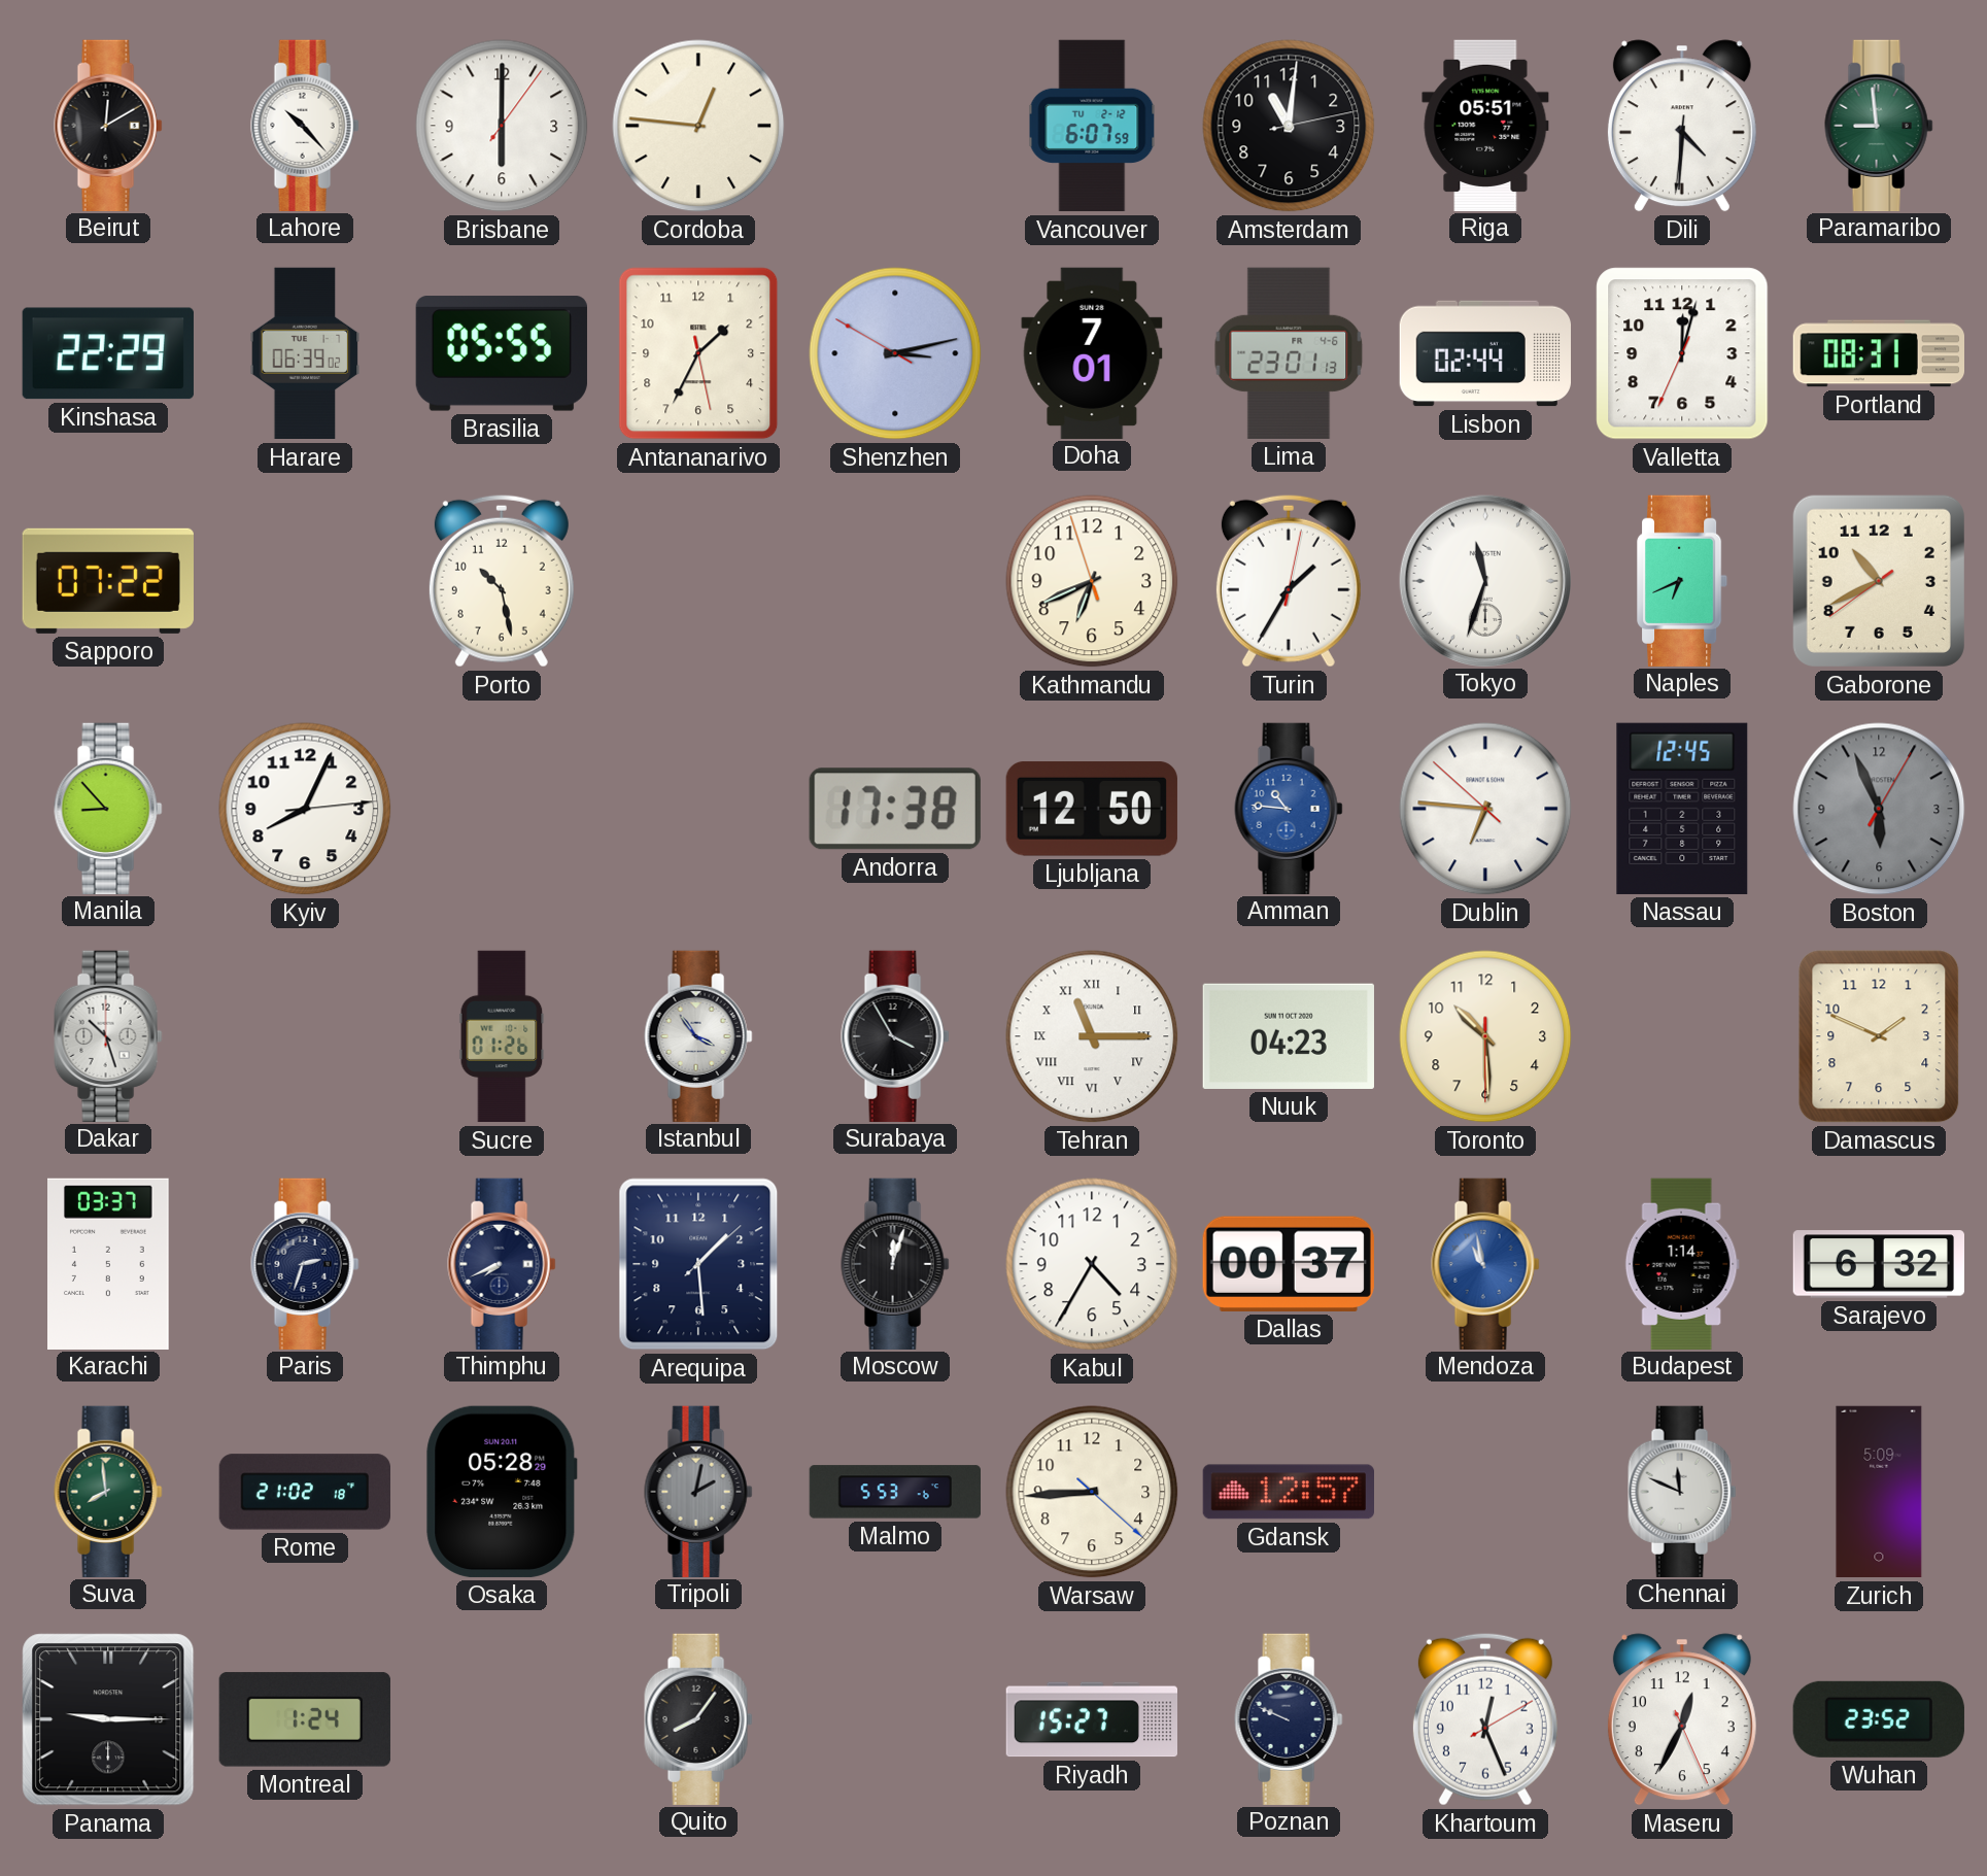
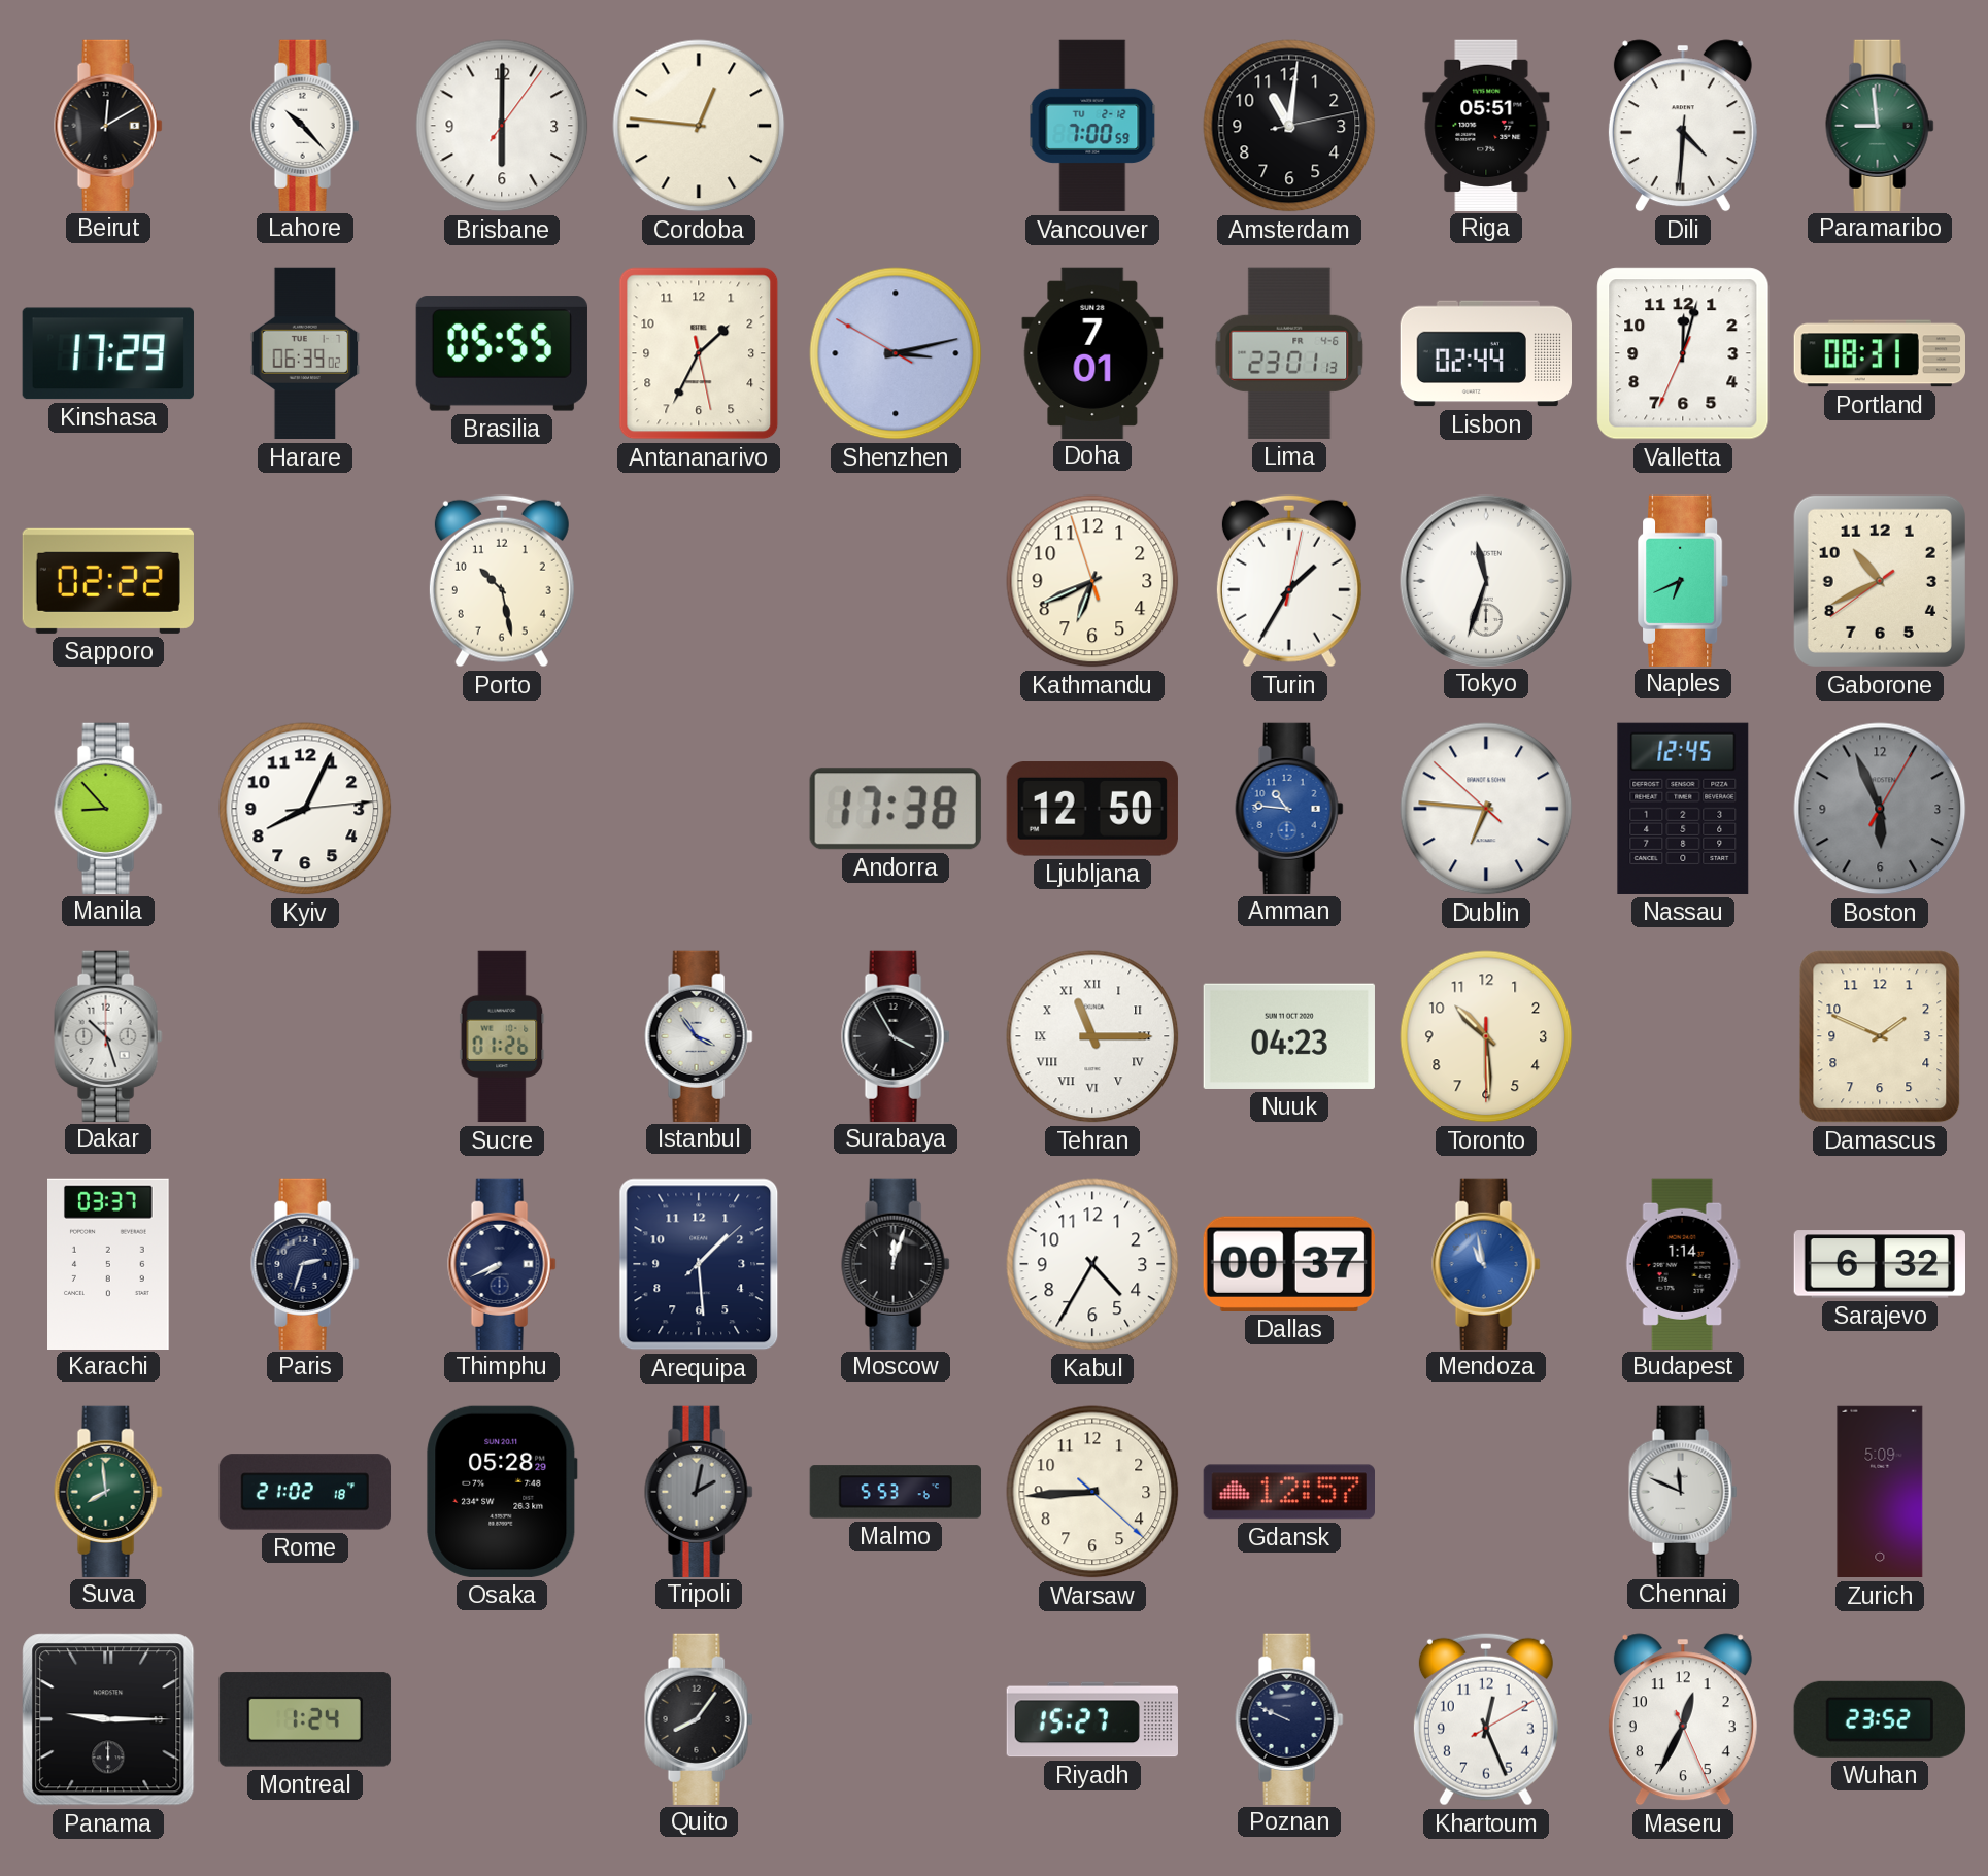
Vancouver: 6:07 -> 7:00
Kinshasa: 22:29 -> 17:29
Sapporo: 07:22 -> 02:22
